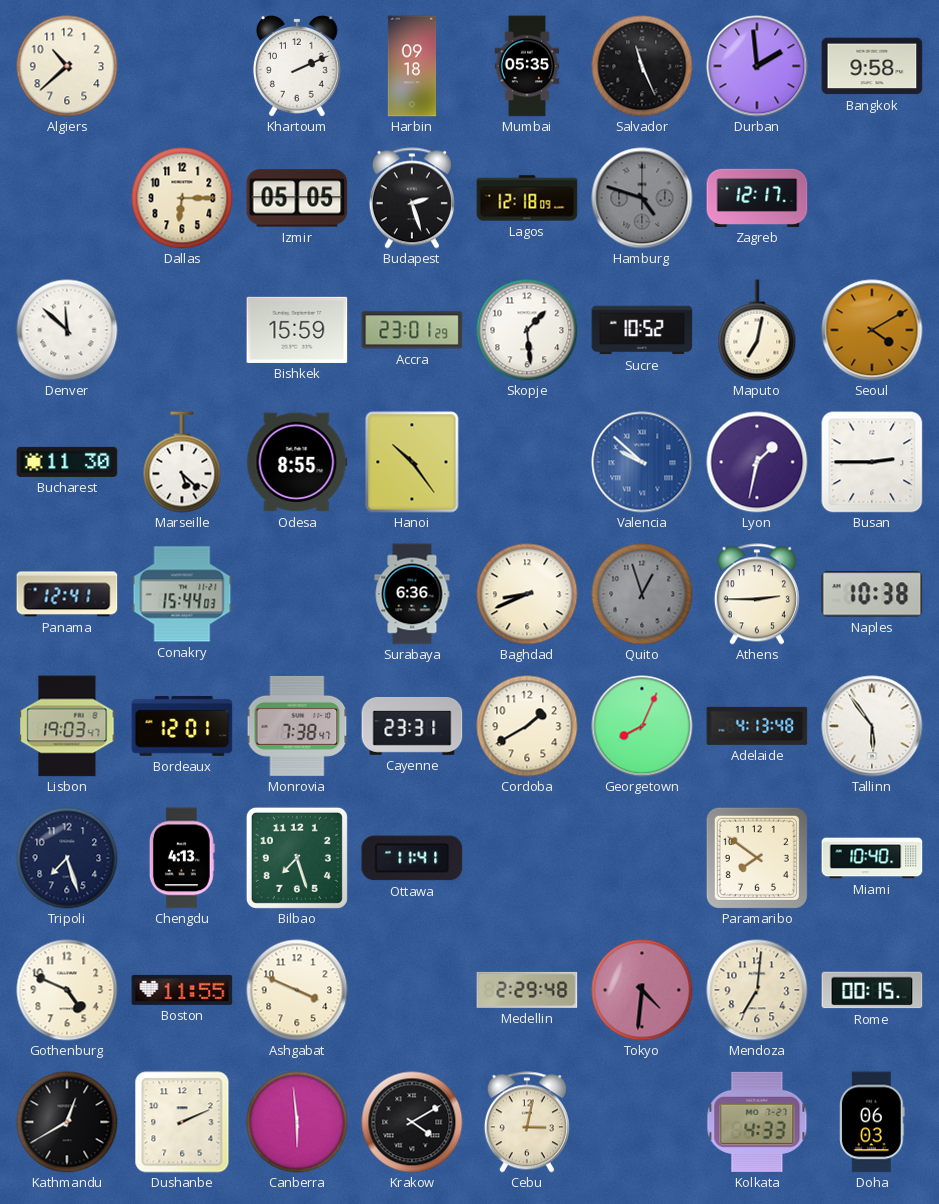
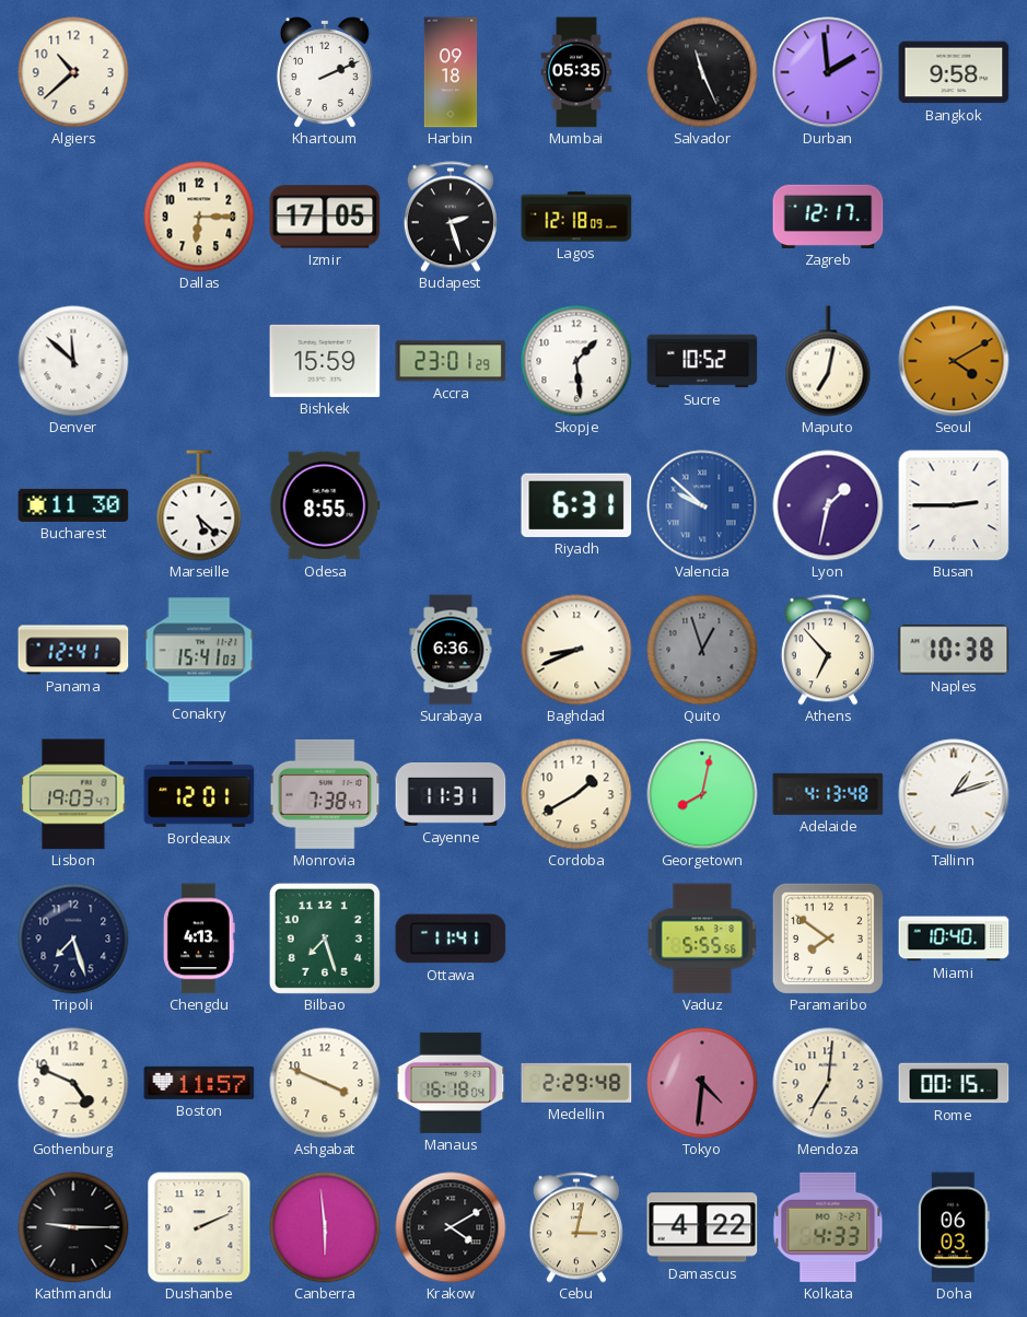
Izmir: 05:05 -> 17:05
Hamburg: 4:48 -> none
Hanoi: 10:24 -> none
Riyadh: none -> 6:31
Conakry: 15:44 -> 15:41
Athens: 2:45 -> 6:53
Cayenne: 23:31 -> 11:31
Georgetown: 8:04 -> 8:02
Tallinn: 5:54 -> 1:12
Vaduz: none -> 5:55
Boston: 11:55 -> 11:57
Manaus: none -> 16:18
Kathmandu: 12:40 -> 9:15
Damascus: none -> 4:22
